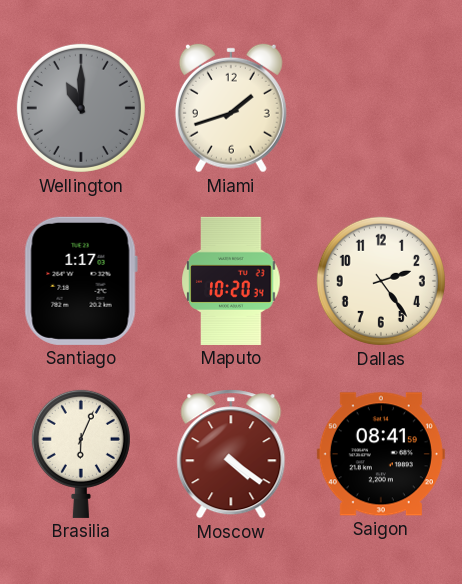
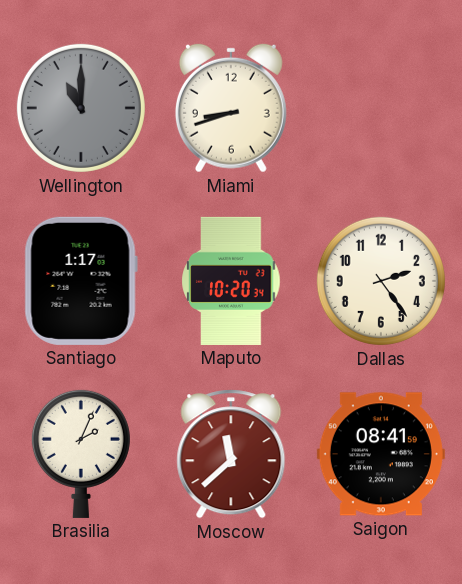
Miami: 1:42 -> 8:42
Brasilia: 6:04 -> 2:04
Moscow: 4:21 -> 11:38
